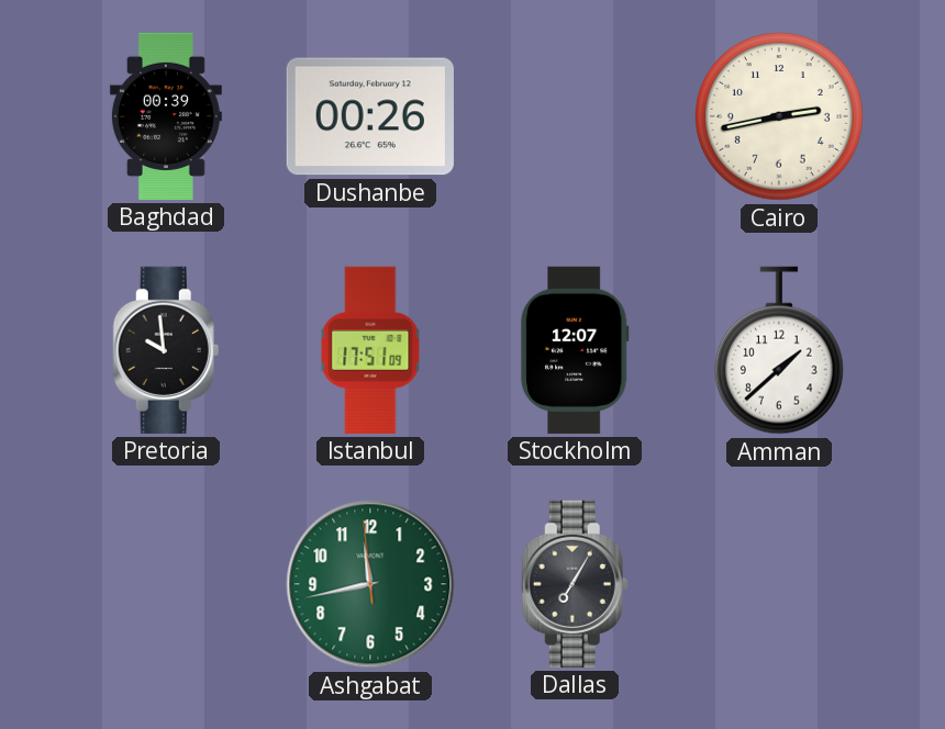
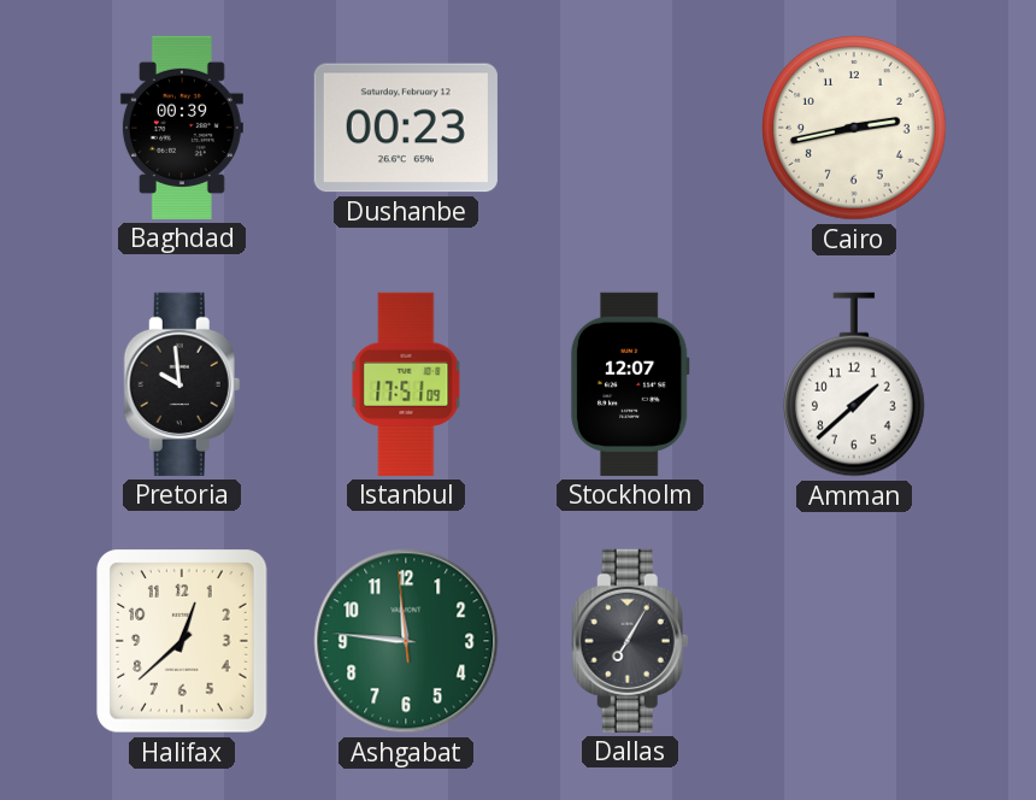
Dushanbe: 00:26 -> 00:23
Halifax: none -> 12:38
Ashgabat: 11:42 -> 11:45
